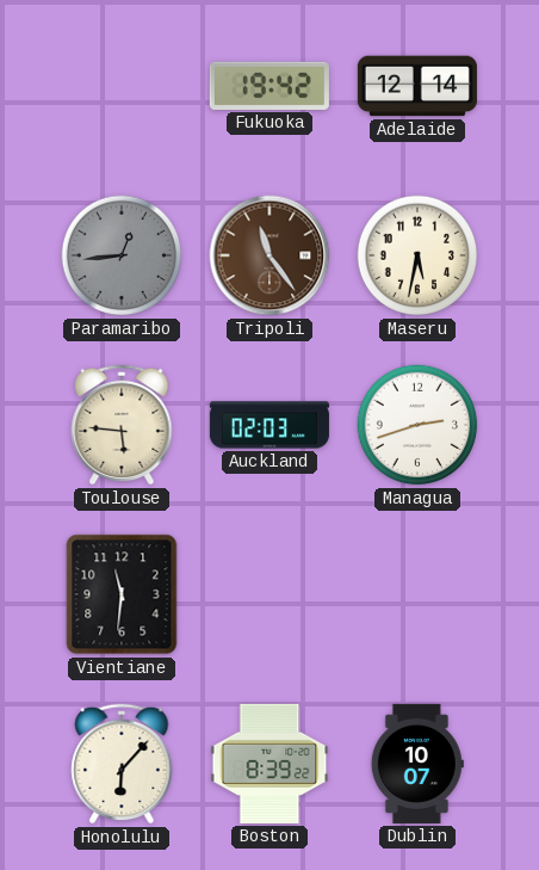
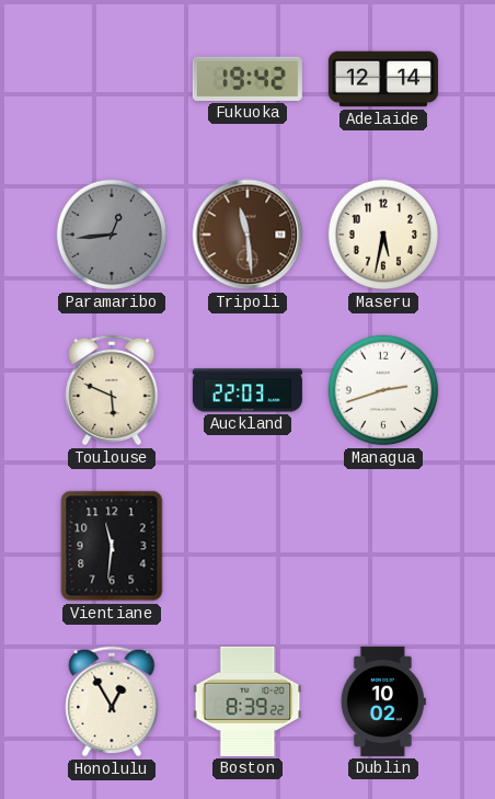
Tripoli: 11:24 -> 11:29
Toulouse: 5:46 -> 5:49
Auckland: 02:03 -> 22:03
Honolulu: 6:07 -> 12:55
Dublin: 10:07 -> 10:02
